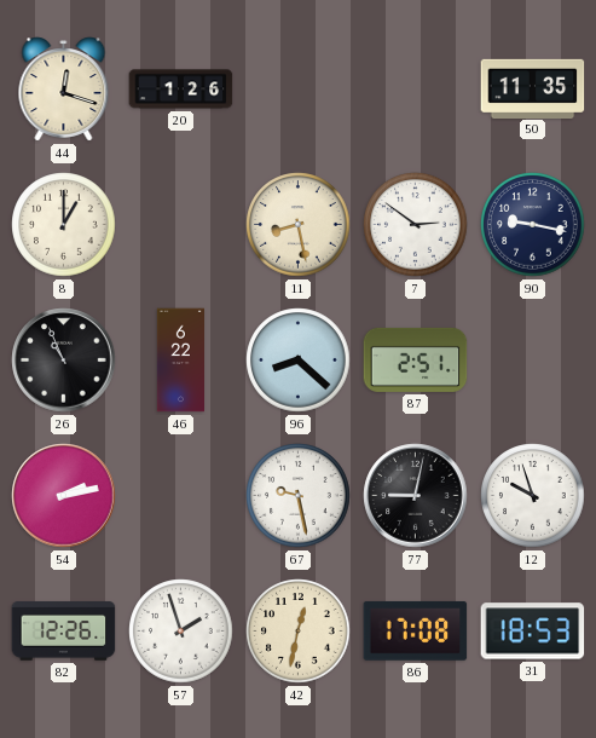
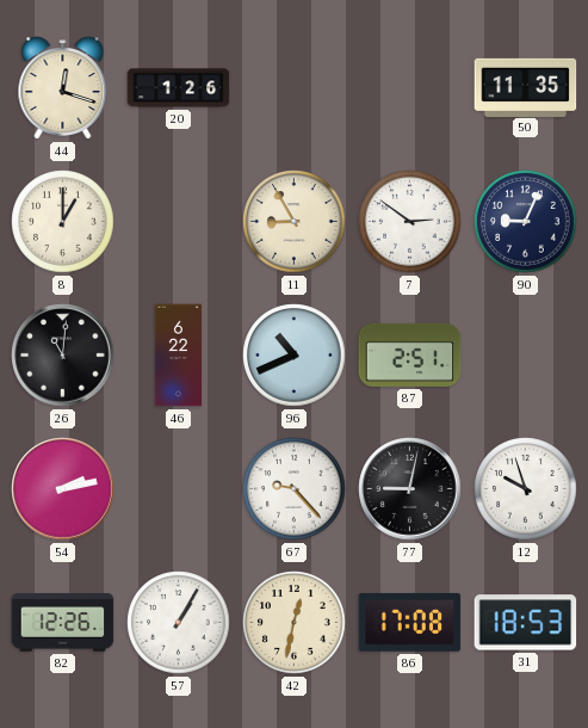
11: 8:28 -> 8:55
90: 9:17 -> 9:04
26: 10:56 -> 11:01
96: 8:22 -> 10:41
67: 9:28 -> 9:23
57: 1:57 -> 1:05
